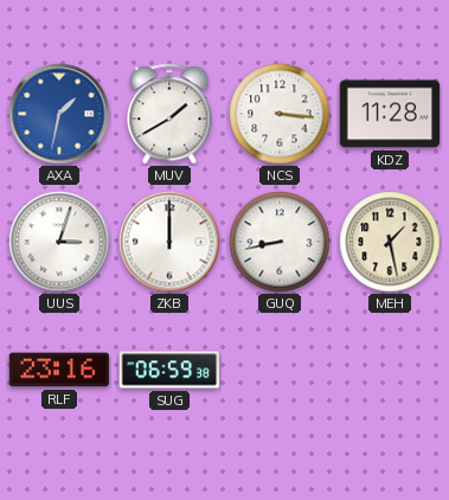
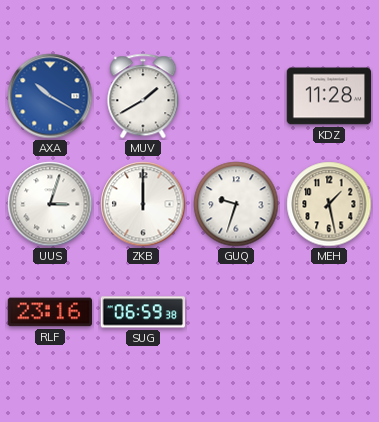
AXA: 1:32 -> 10:20
NCS: 3:16 -> none
GUQ: 8:43 -> 9:33
